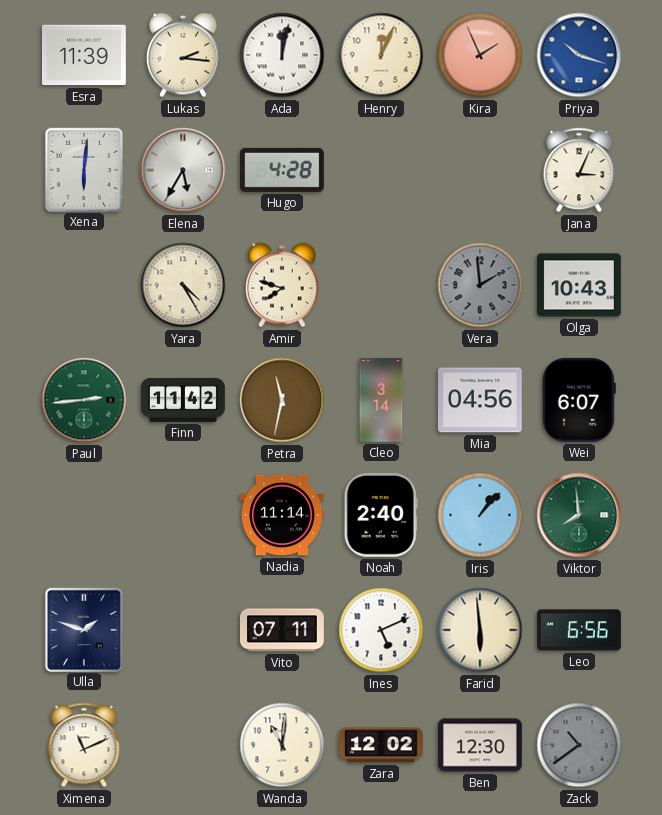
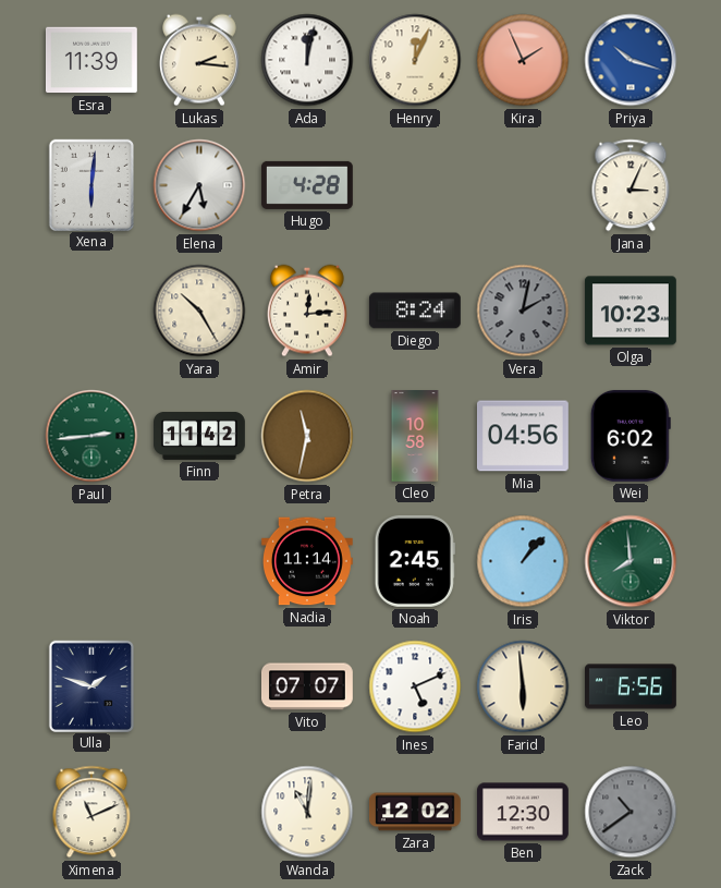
Yara: 4:25 -> 10:25
Amir: 7:48 -> 12:14
Diego: none -> 8:24
Vera: 1:59 -> 2:02
Olga: 10:43 -> 10:23
Cleo: 3:14 -> 10:58
Wei: 6:07 -> 6:02
Noah: 2:40 -> 2:45
Vito: 07:11 -> 07:07
